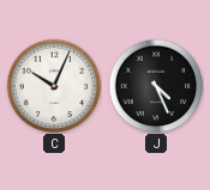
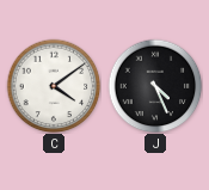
C: 10:04 -> 4:09
